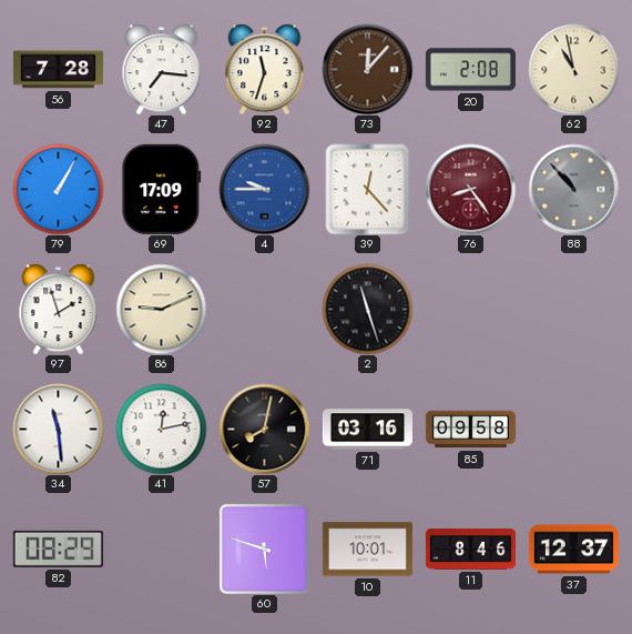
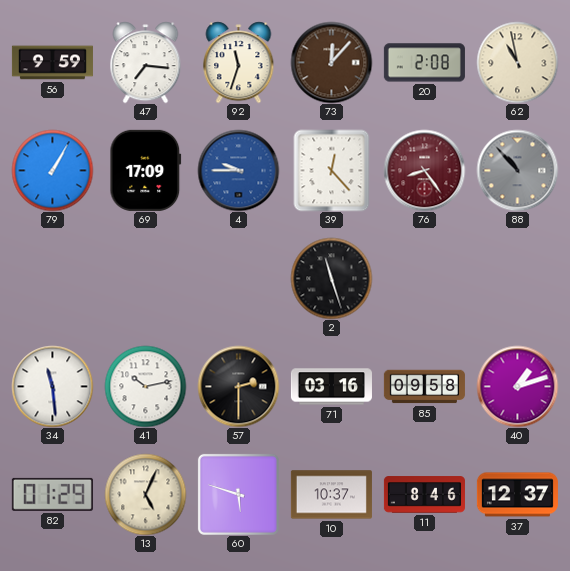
56: 7:28 -> 9:59
97: 1:57 -> none
86: 9:11 -> none
41: 12:13 -> 10:13
57: 8:02 -> 2:30
40: none -> 1:12
82: 08:29 -> 01:29
13: none -> 5:04
10: 10:01 -> 10:37
